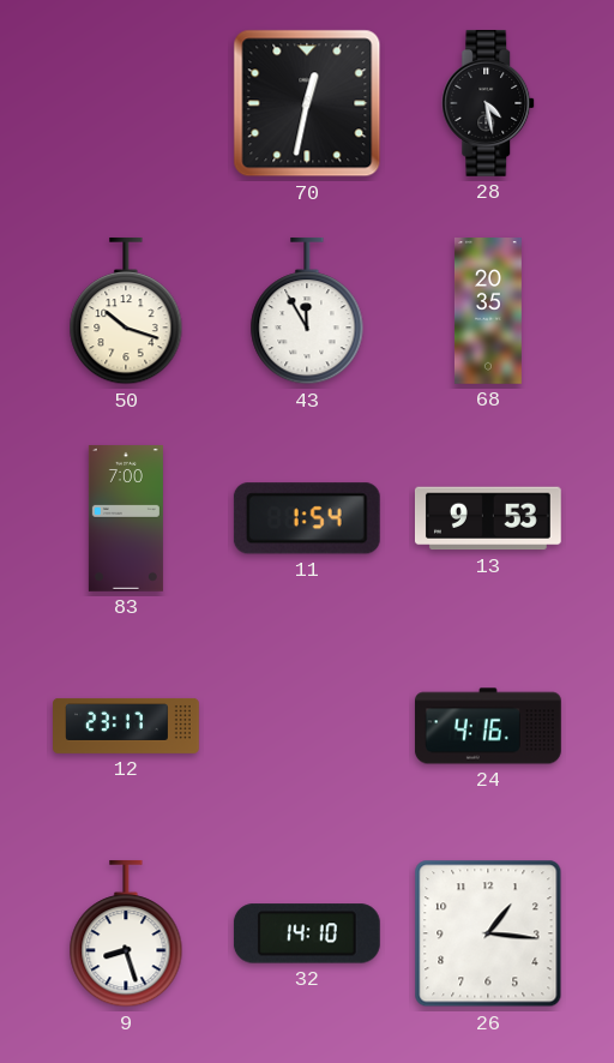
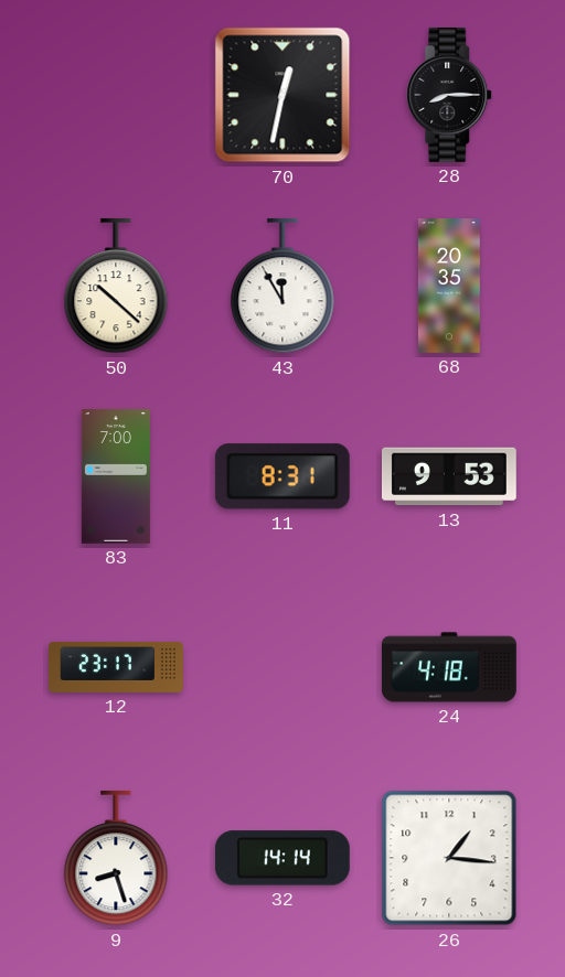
28: 4:28 -> 8:15
50: 10:18 -> 10:22
11: 1:54 -> 8:31
24: 4:16 -> 4:18
32: 14:10 -> 14:14
